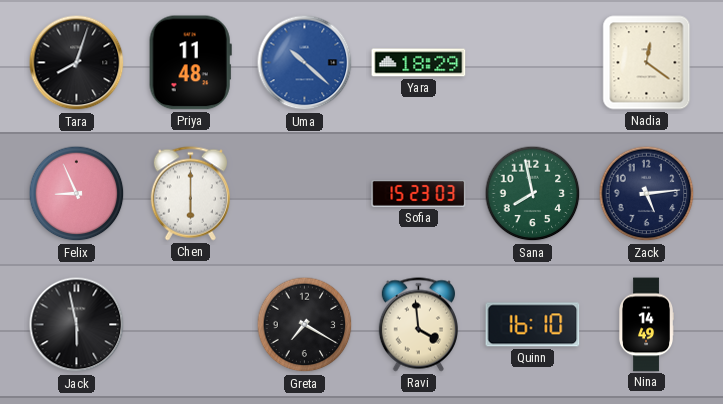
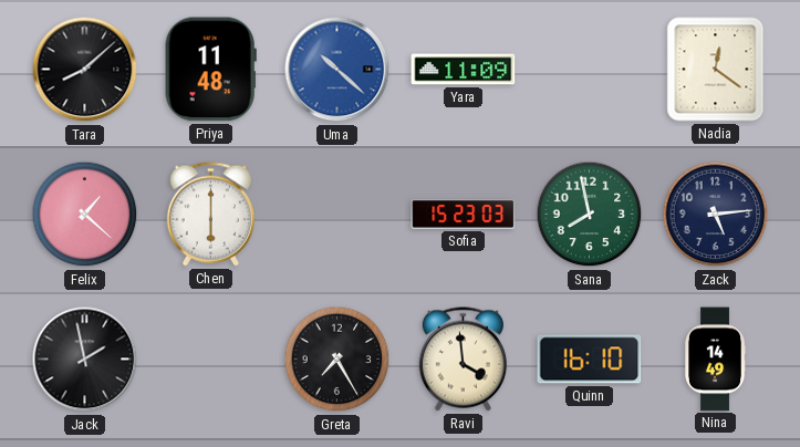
Tara: 8:03 -> 8:08
Yara: 18:29 -> 11:09
Felix: 8:56 -> 1:22
Jack: 5:58 -> 1:58
Greta: 7:20 -> 7:25
